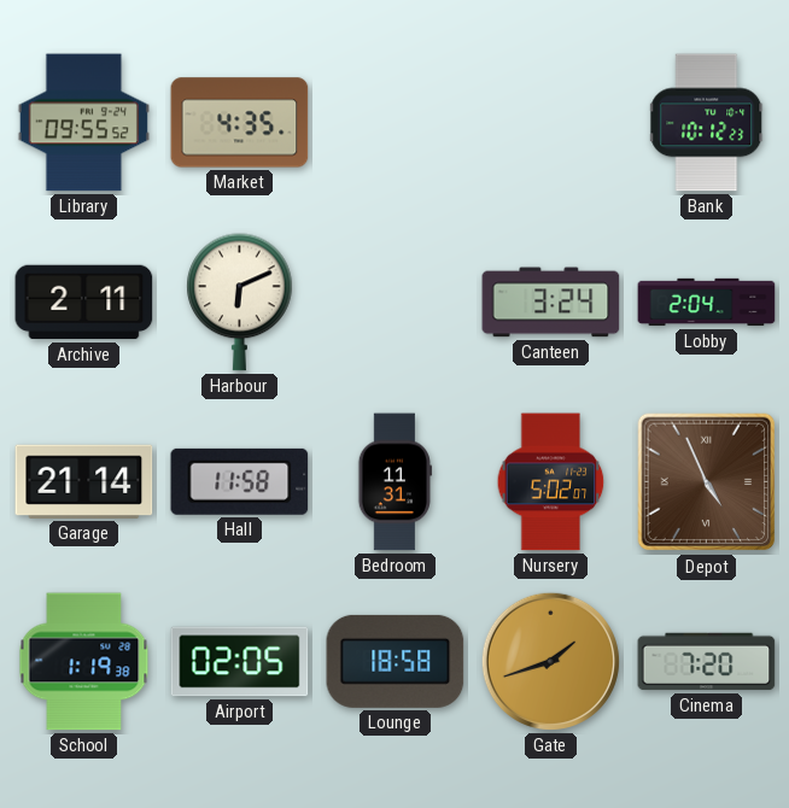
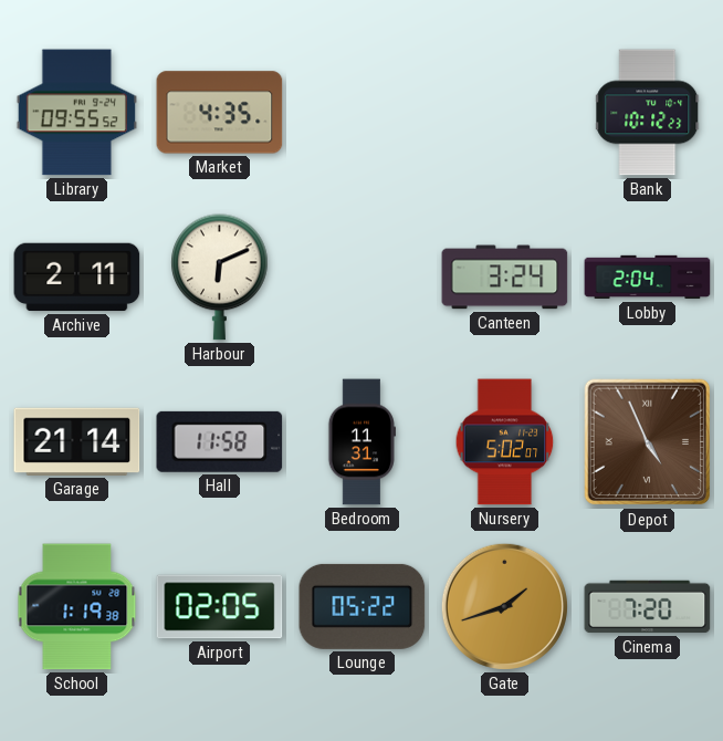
Lounge: 18:58 -> 05:22
